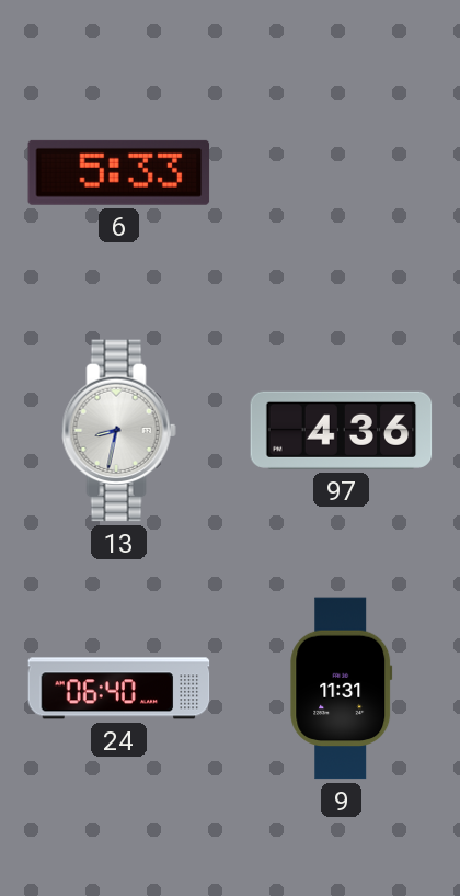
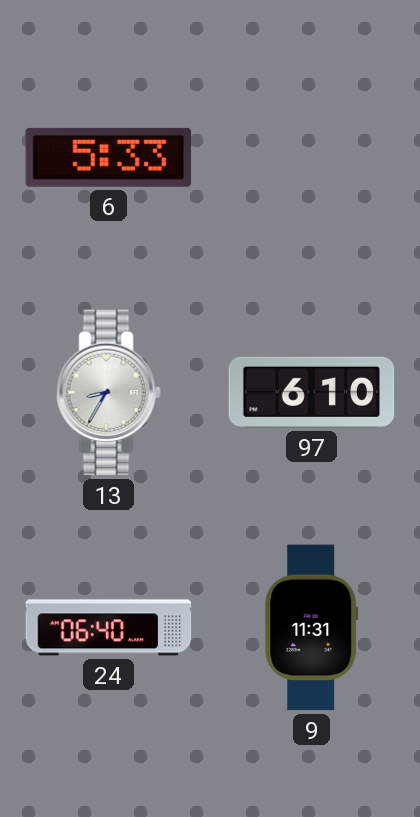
13: 8:32 -> 8:35
97: 4:36 -> 6:10
